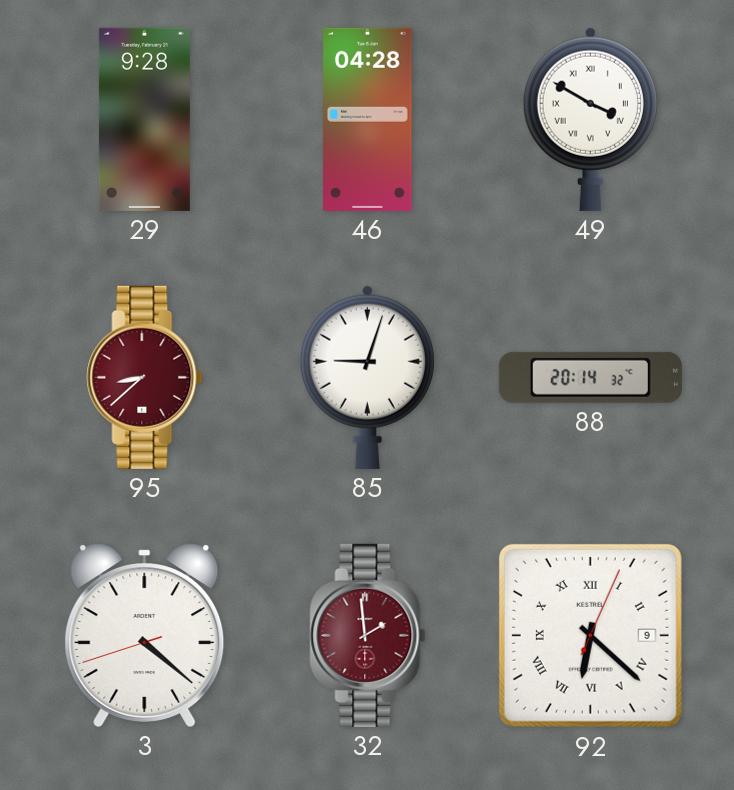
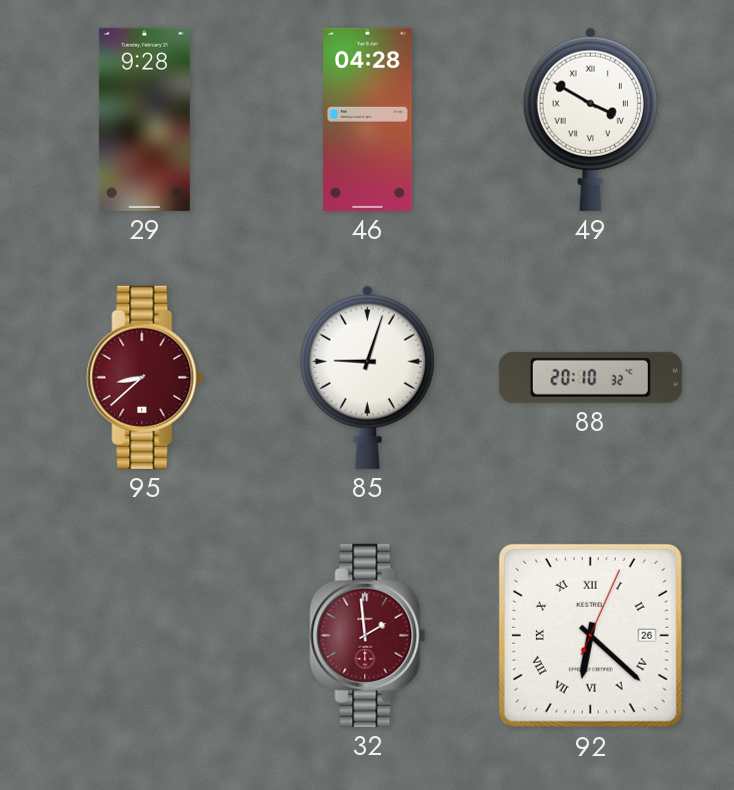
88: 20:14 -> 20:10
3: 4:21 -> none
92 date: 9 -> 26
